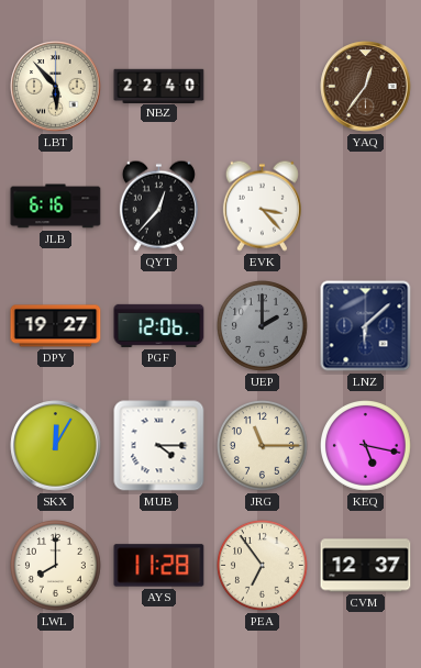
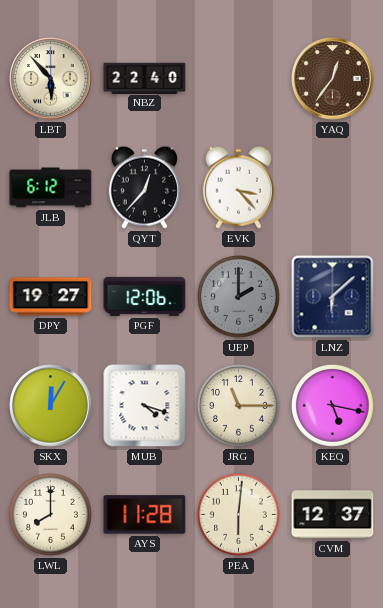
JLB: 6:16 -> 6:12
MUB: 4:15 -> 4:18
PEA: 6:54 -> 6:01
